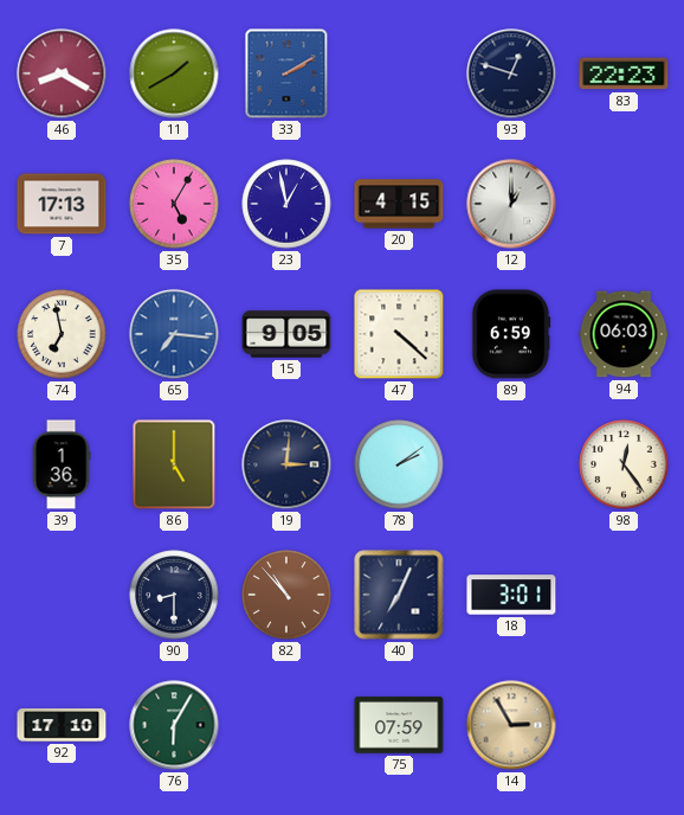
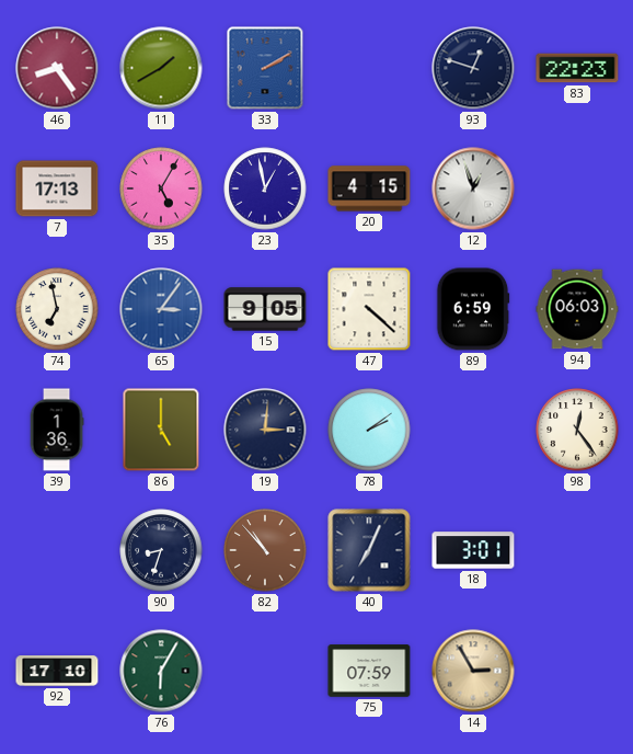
46: 8:20 -> 8:24
12: 1:00 -> 12:57
65: 7:16 -> 3:06
90: 8:30 -> 8:33
